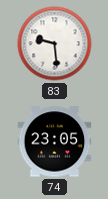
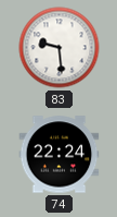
74: 23:05 -> 22:24
